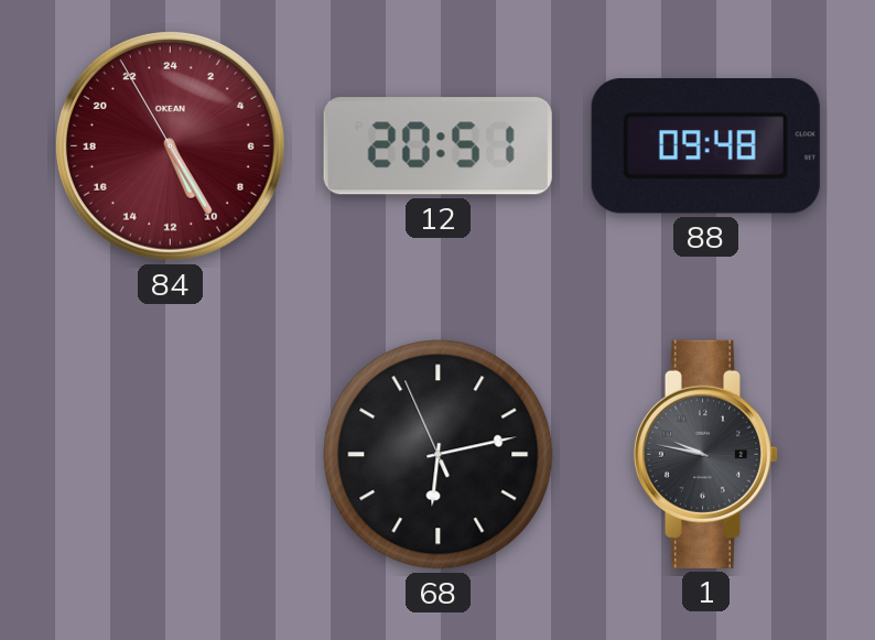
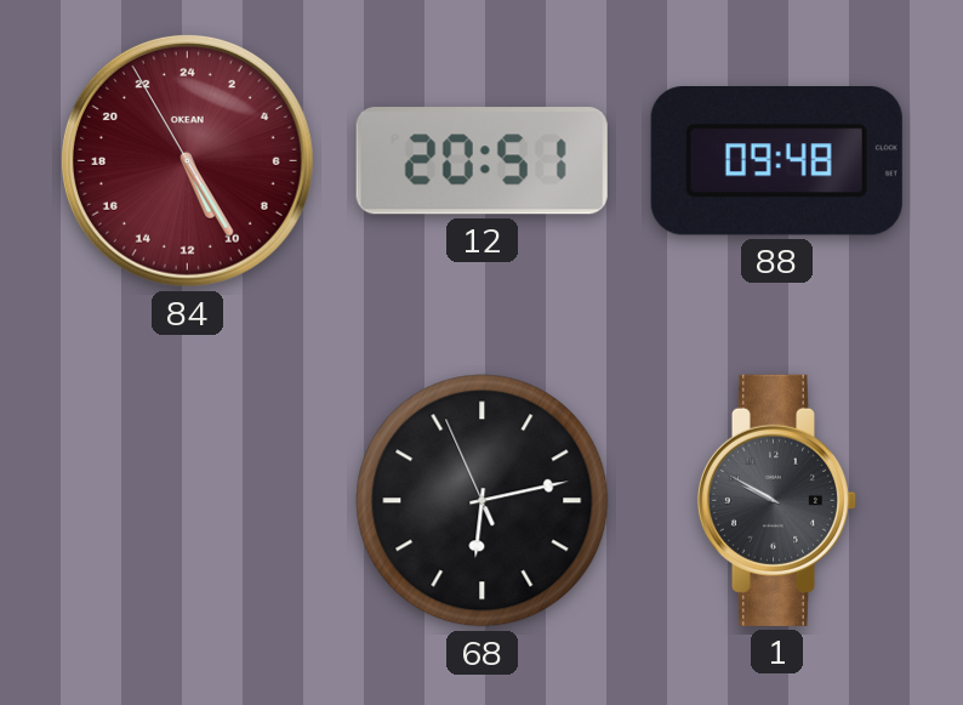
1: 9:47 -> 9:50
